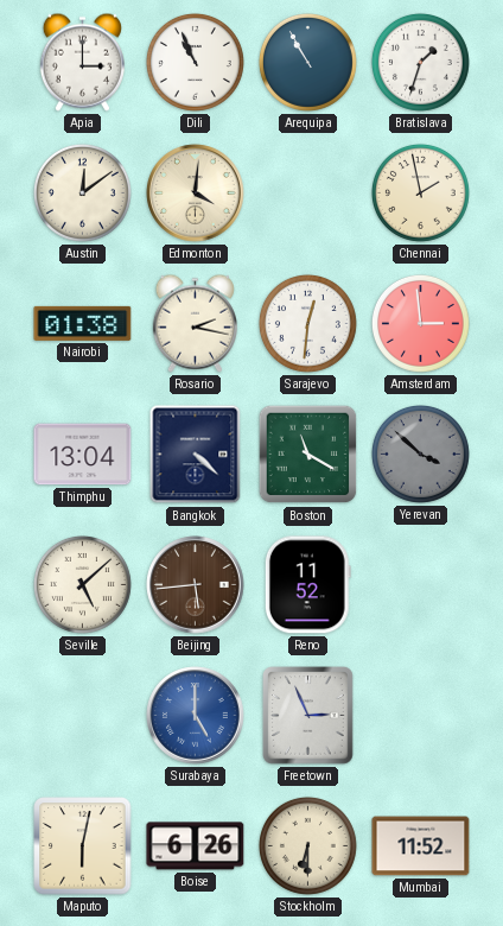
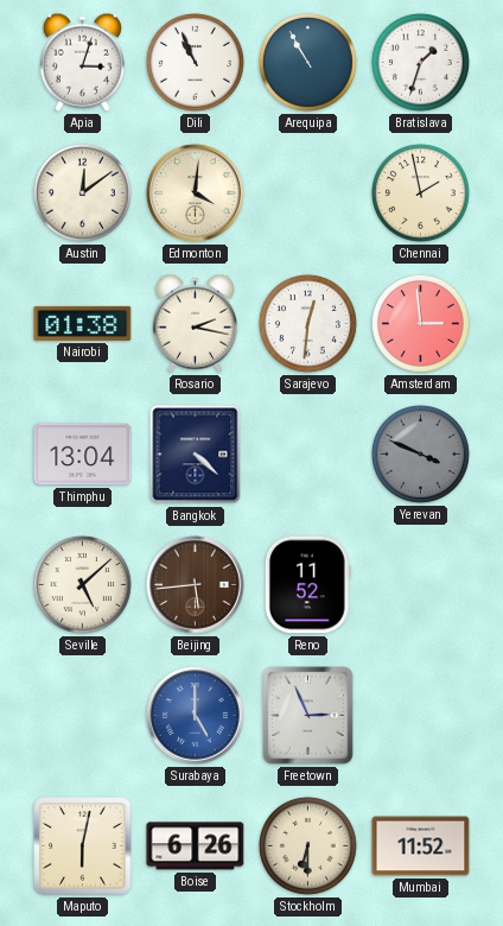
Apia: 3:00 -> 3:03
Boston: 11:20 -> none
Yerevan: 3:52 -> 3:49
